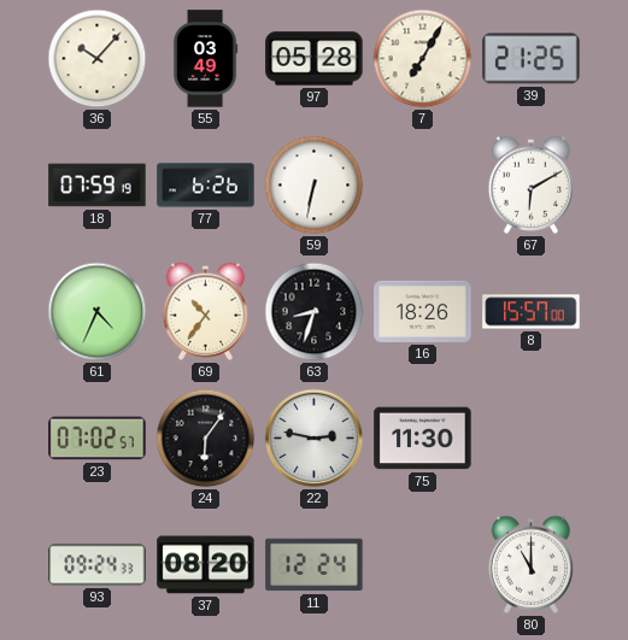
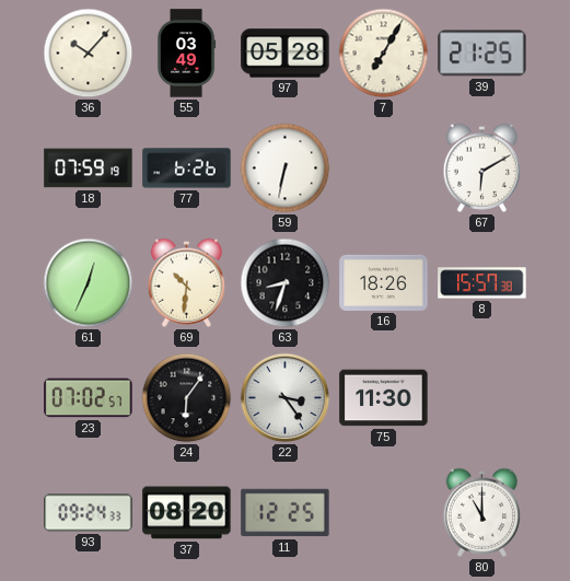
61: 4:34 -> 12:34
69: 10:36 -> 10:31
8: 15:57:00 -> 15:57:38
22: 2:47 -> 3:24
11: 12:24 -> 12:25
